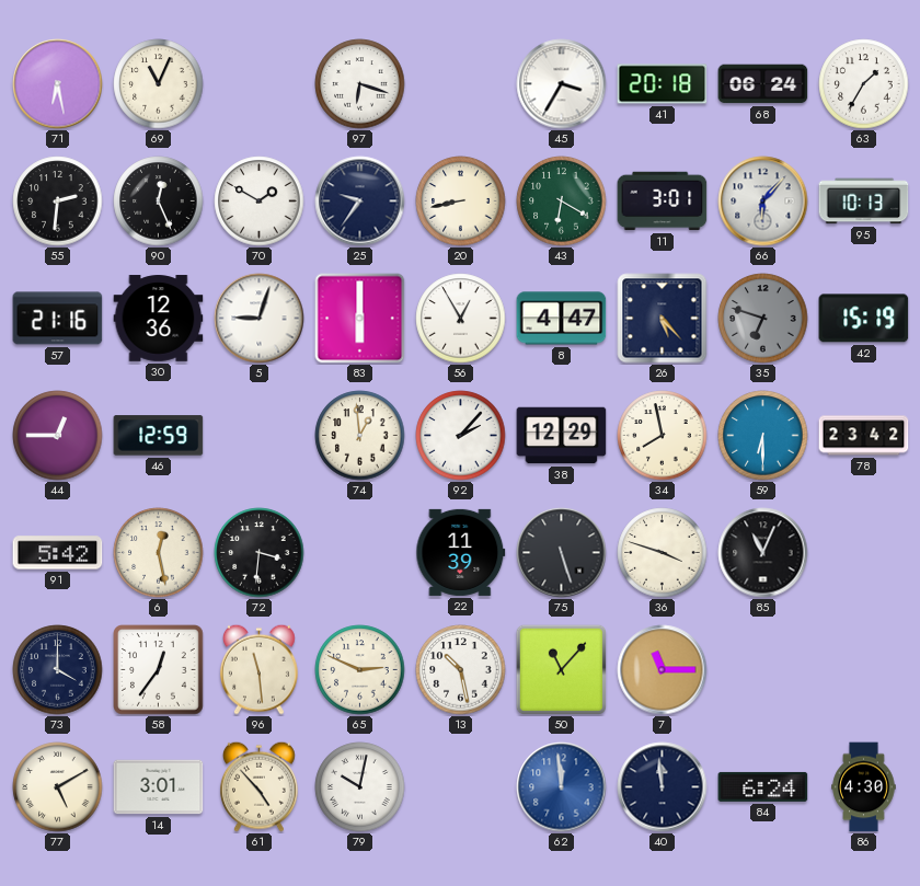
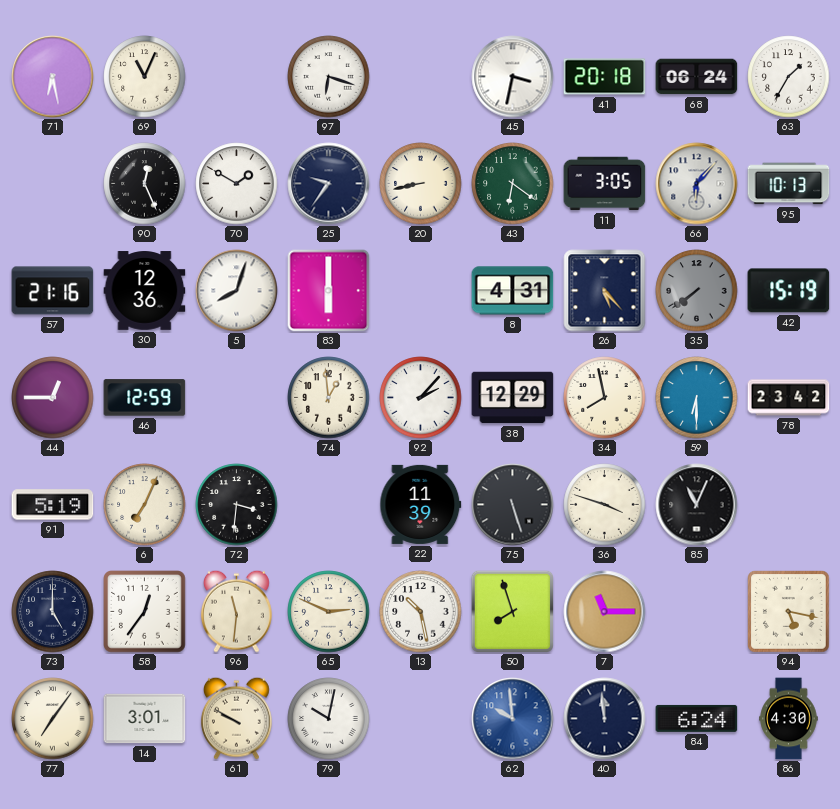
45: 3:35 -> 3:32
55: 2:31 -> none
43: 6:20 -> 6:21
11: 3:01 -> 3:05
5: 9:03 -> 8:03
56: 12:55 -> none
8: 4:47 -> 4:31
35: 6:48 -> 7:39
91: 5:42 -> 5:19
6: 12:28 -> 7:04
73: 4:00 -> 5:00
96: 11:29 -> 11:31
50: 11:07 -> 7:57
94: none -> 5:17
77: 5:10 -> 7:06
61: 4:53 -> 9:50
62: 11:59 -> 9:59
